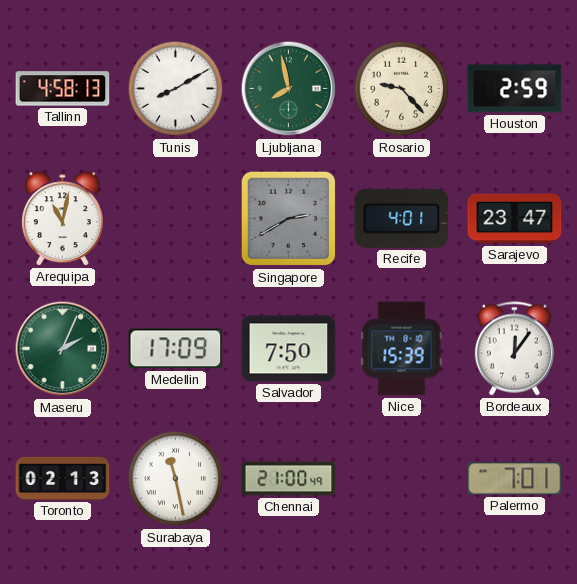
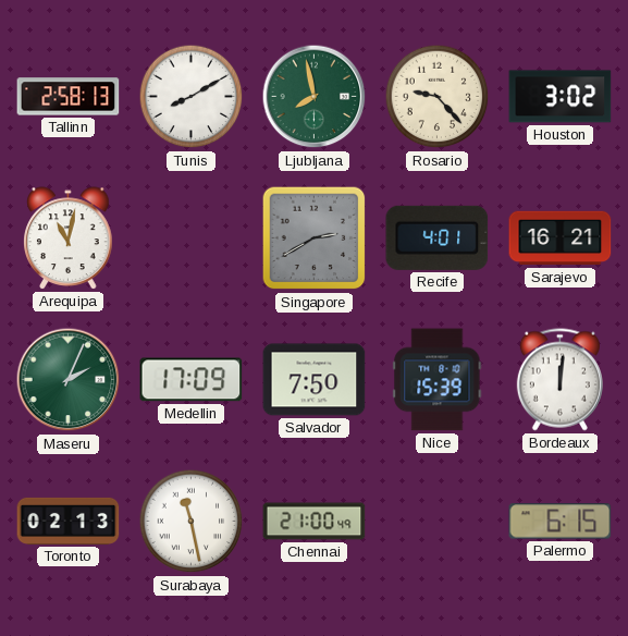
Tallinn: 4:58 -> 2:58
Houston: 2:59 -> 3:02
Sarajevo: 23:47 -> 16:21
Bordeaux: 12:06 -> 12:01
Palermo: 7:01 -> 6:15
